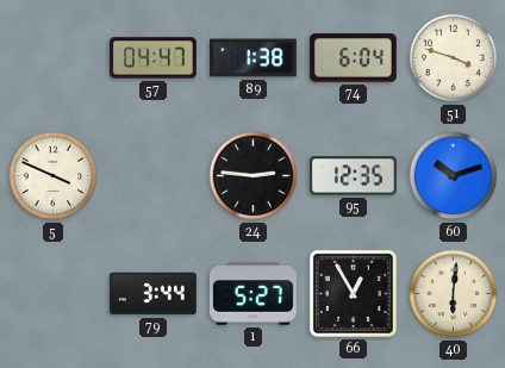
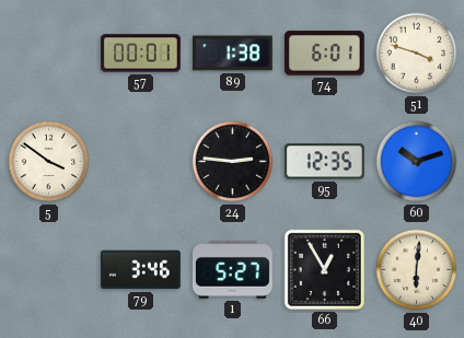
57: 04:47 -> 00:01
74: 6:04 -> 6:01
5: 3:49 -> 3:51
79: 3:44 -> 3:46
